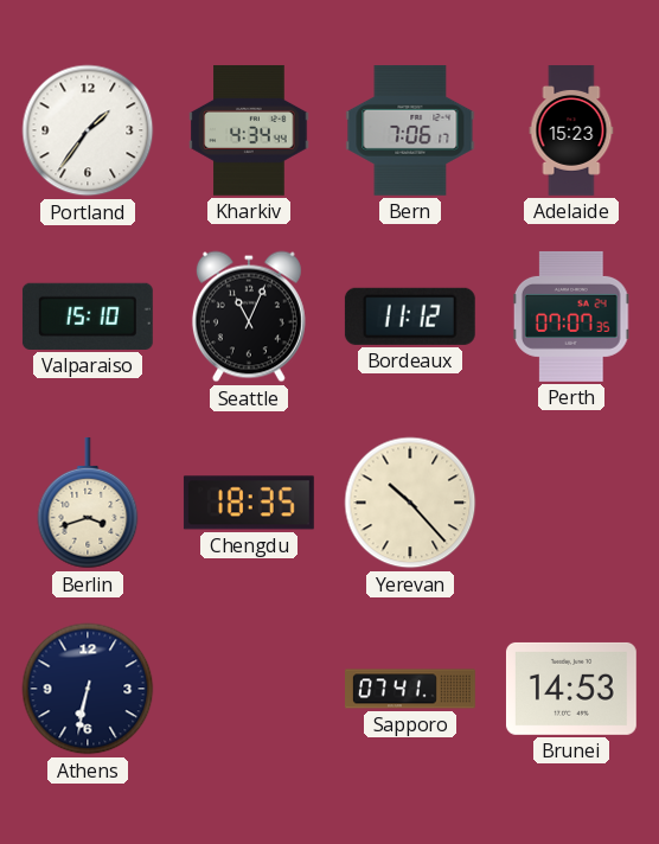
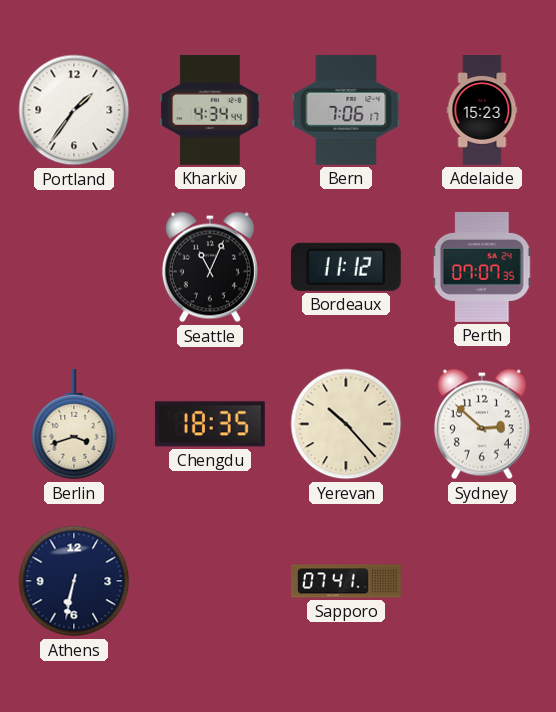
Valparaiso: 15:10 -> none
Sydney: none -> 2:52
Brunei: 14:53 -> none
